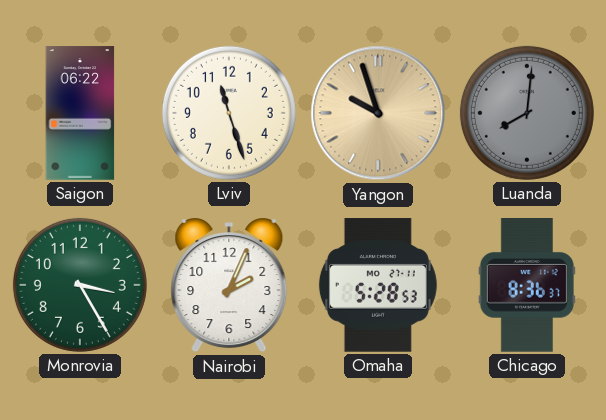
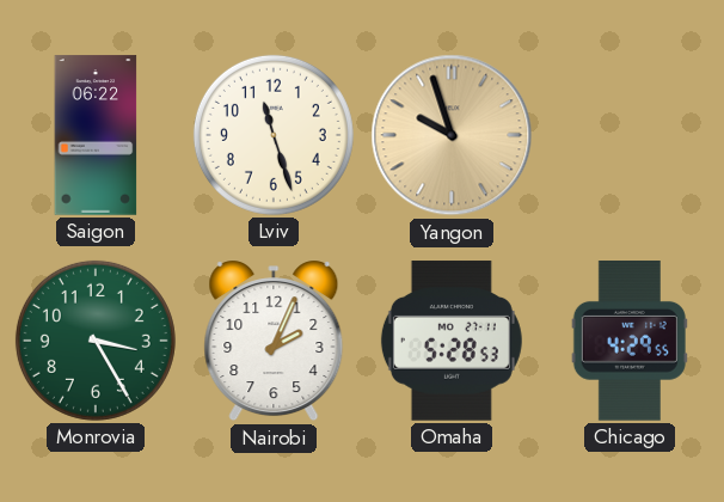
Luanda: 8:01 -> none
Chicago: 8:36 -> 4:29
